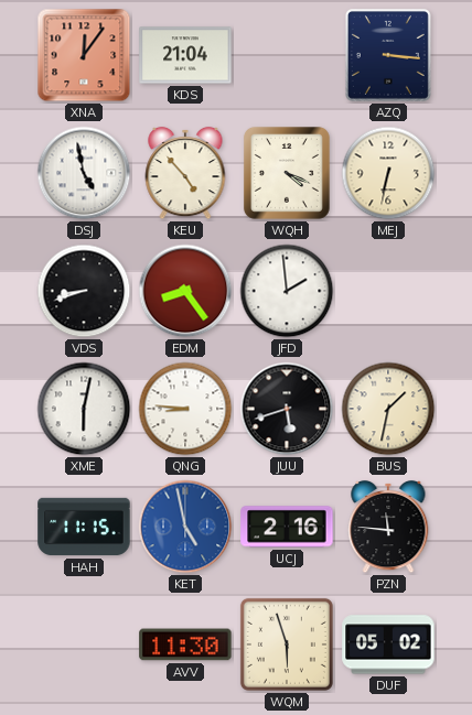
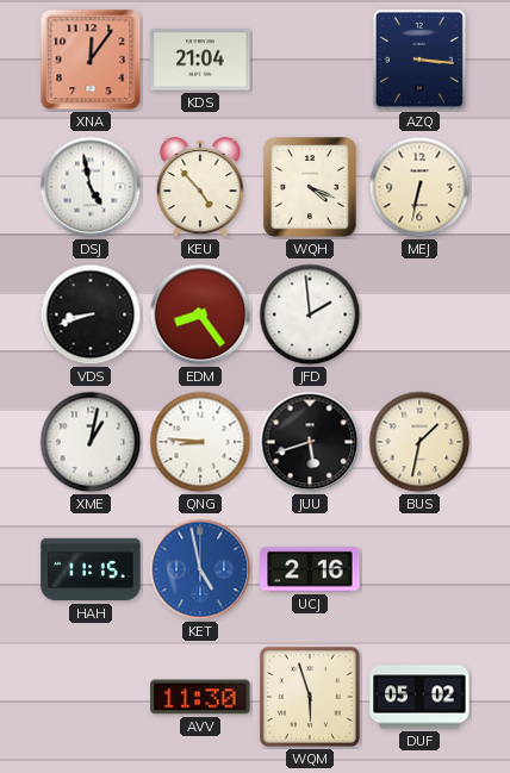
XME: 6:02 -> 1:02
PZN: 11:46 -> none
